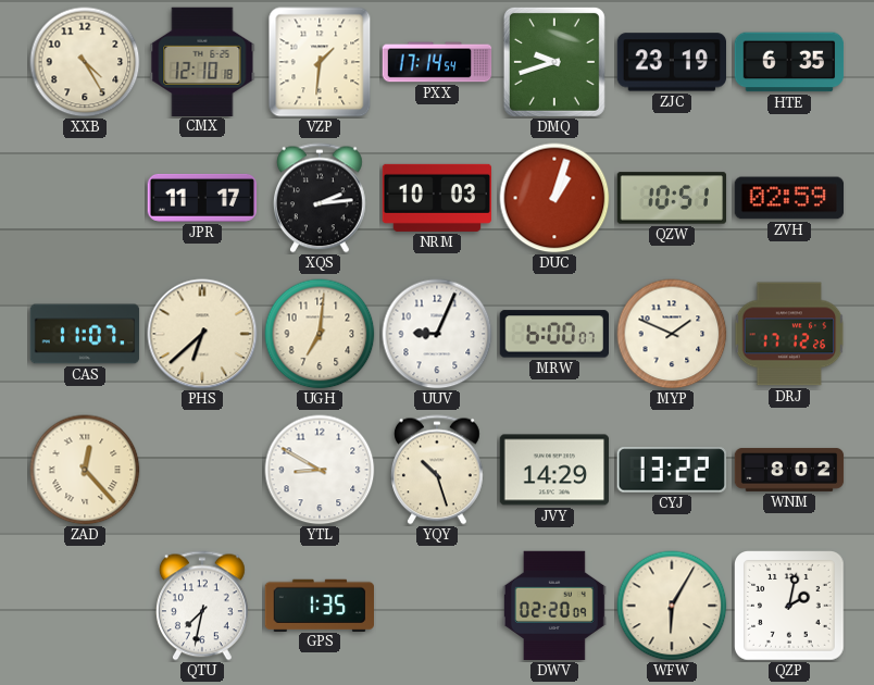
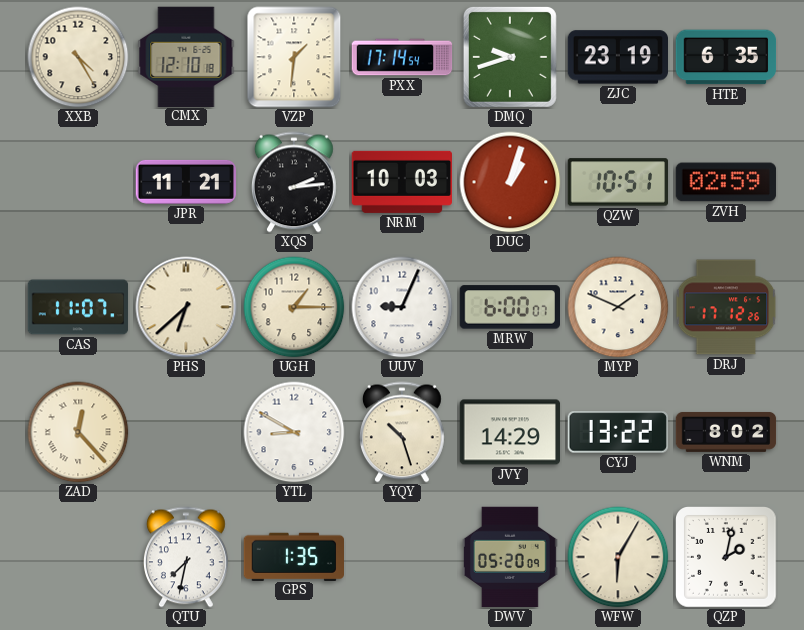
JPR: 11:17 -> 11:21
UGH: 7:01 -> 1:15
DWV: 02:20 -> 05:20
